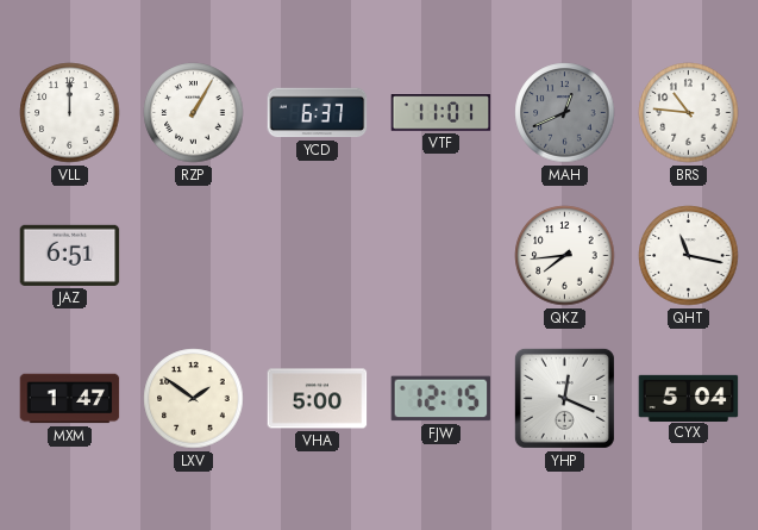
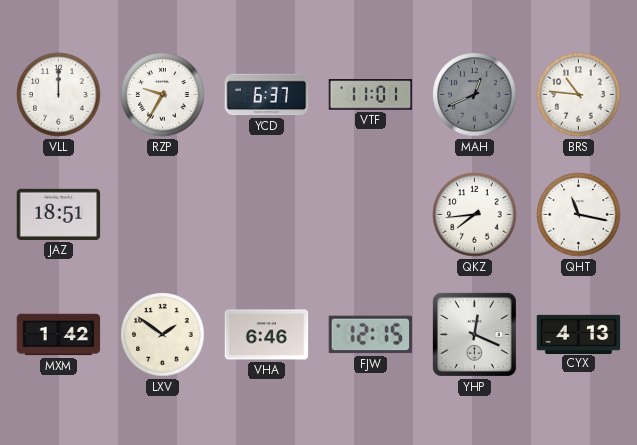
RZP: 1:05 -> 9:35
JAZ: 6:51 -> 18:51
MXM: 1:47 -> 1:42
VHA: 5:00 -> 6:46
CYX: 5:04 -> 4:13
